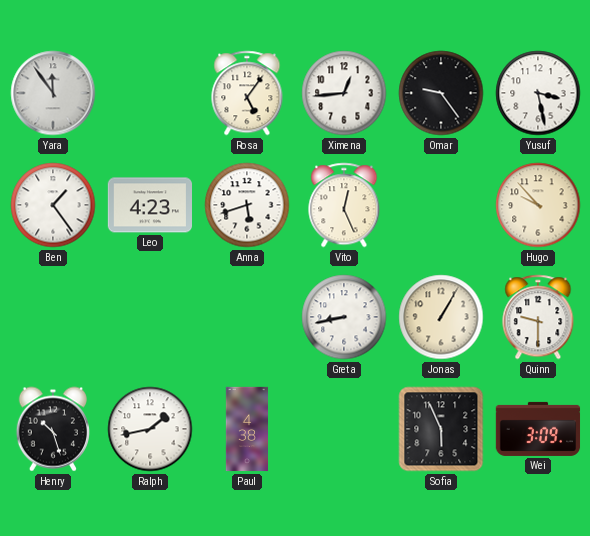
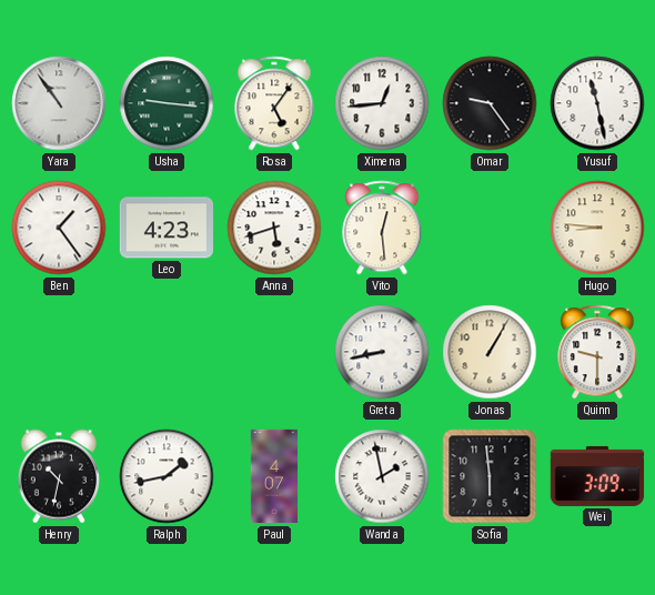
Yara: 11:54 -> 10:54
Usha: none -> 9:16
Yusuf: 3:28 -> 11:28
Vito: 12:26 -> 12:29
Hugo: 9:53 -> 8:46
Henry: 10:27 -> 10:32
Paul: 4:38 -> 4:07
Wanda: none -> 1:58
Sofia: 5:56 -> 5:59
